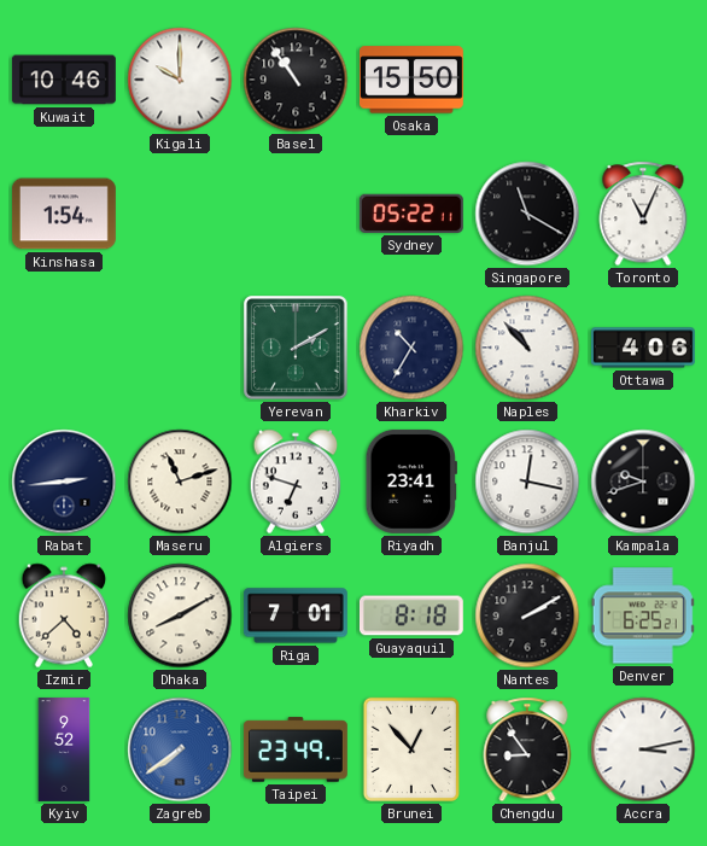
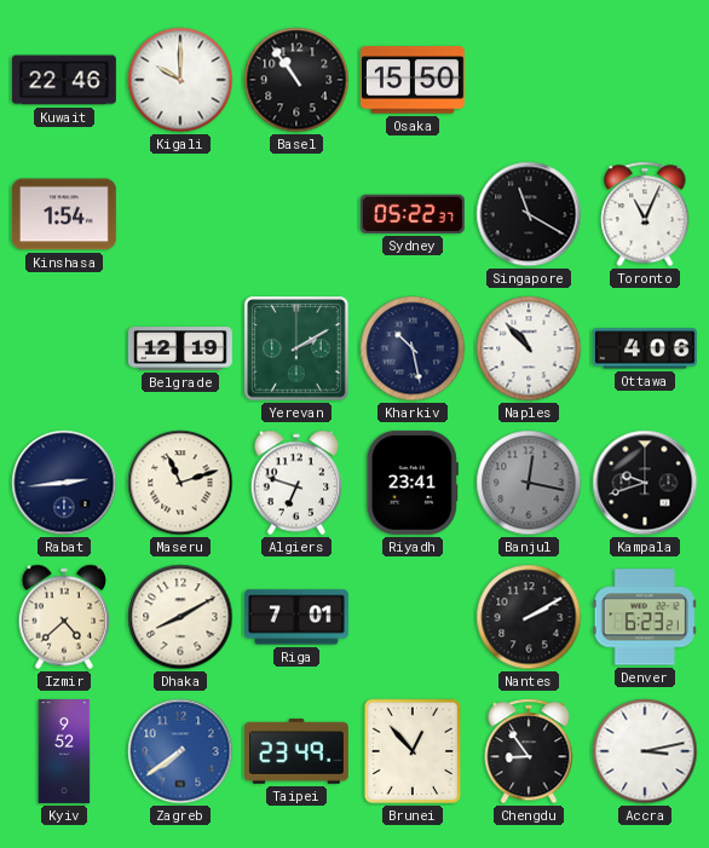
Kuwait: 10:46 -> 22:46
Sydney: 05:22:11 -> 05:22:37
Belgrade: none -> 12:19
Kharkiv: 10:35 -> 10:28
Banjul dial: white -> grey
Guayaquil: 8:18 -> none
Denver: 6:25 -> 6:23
